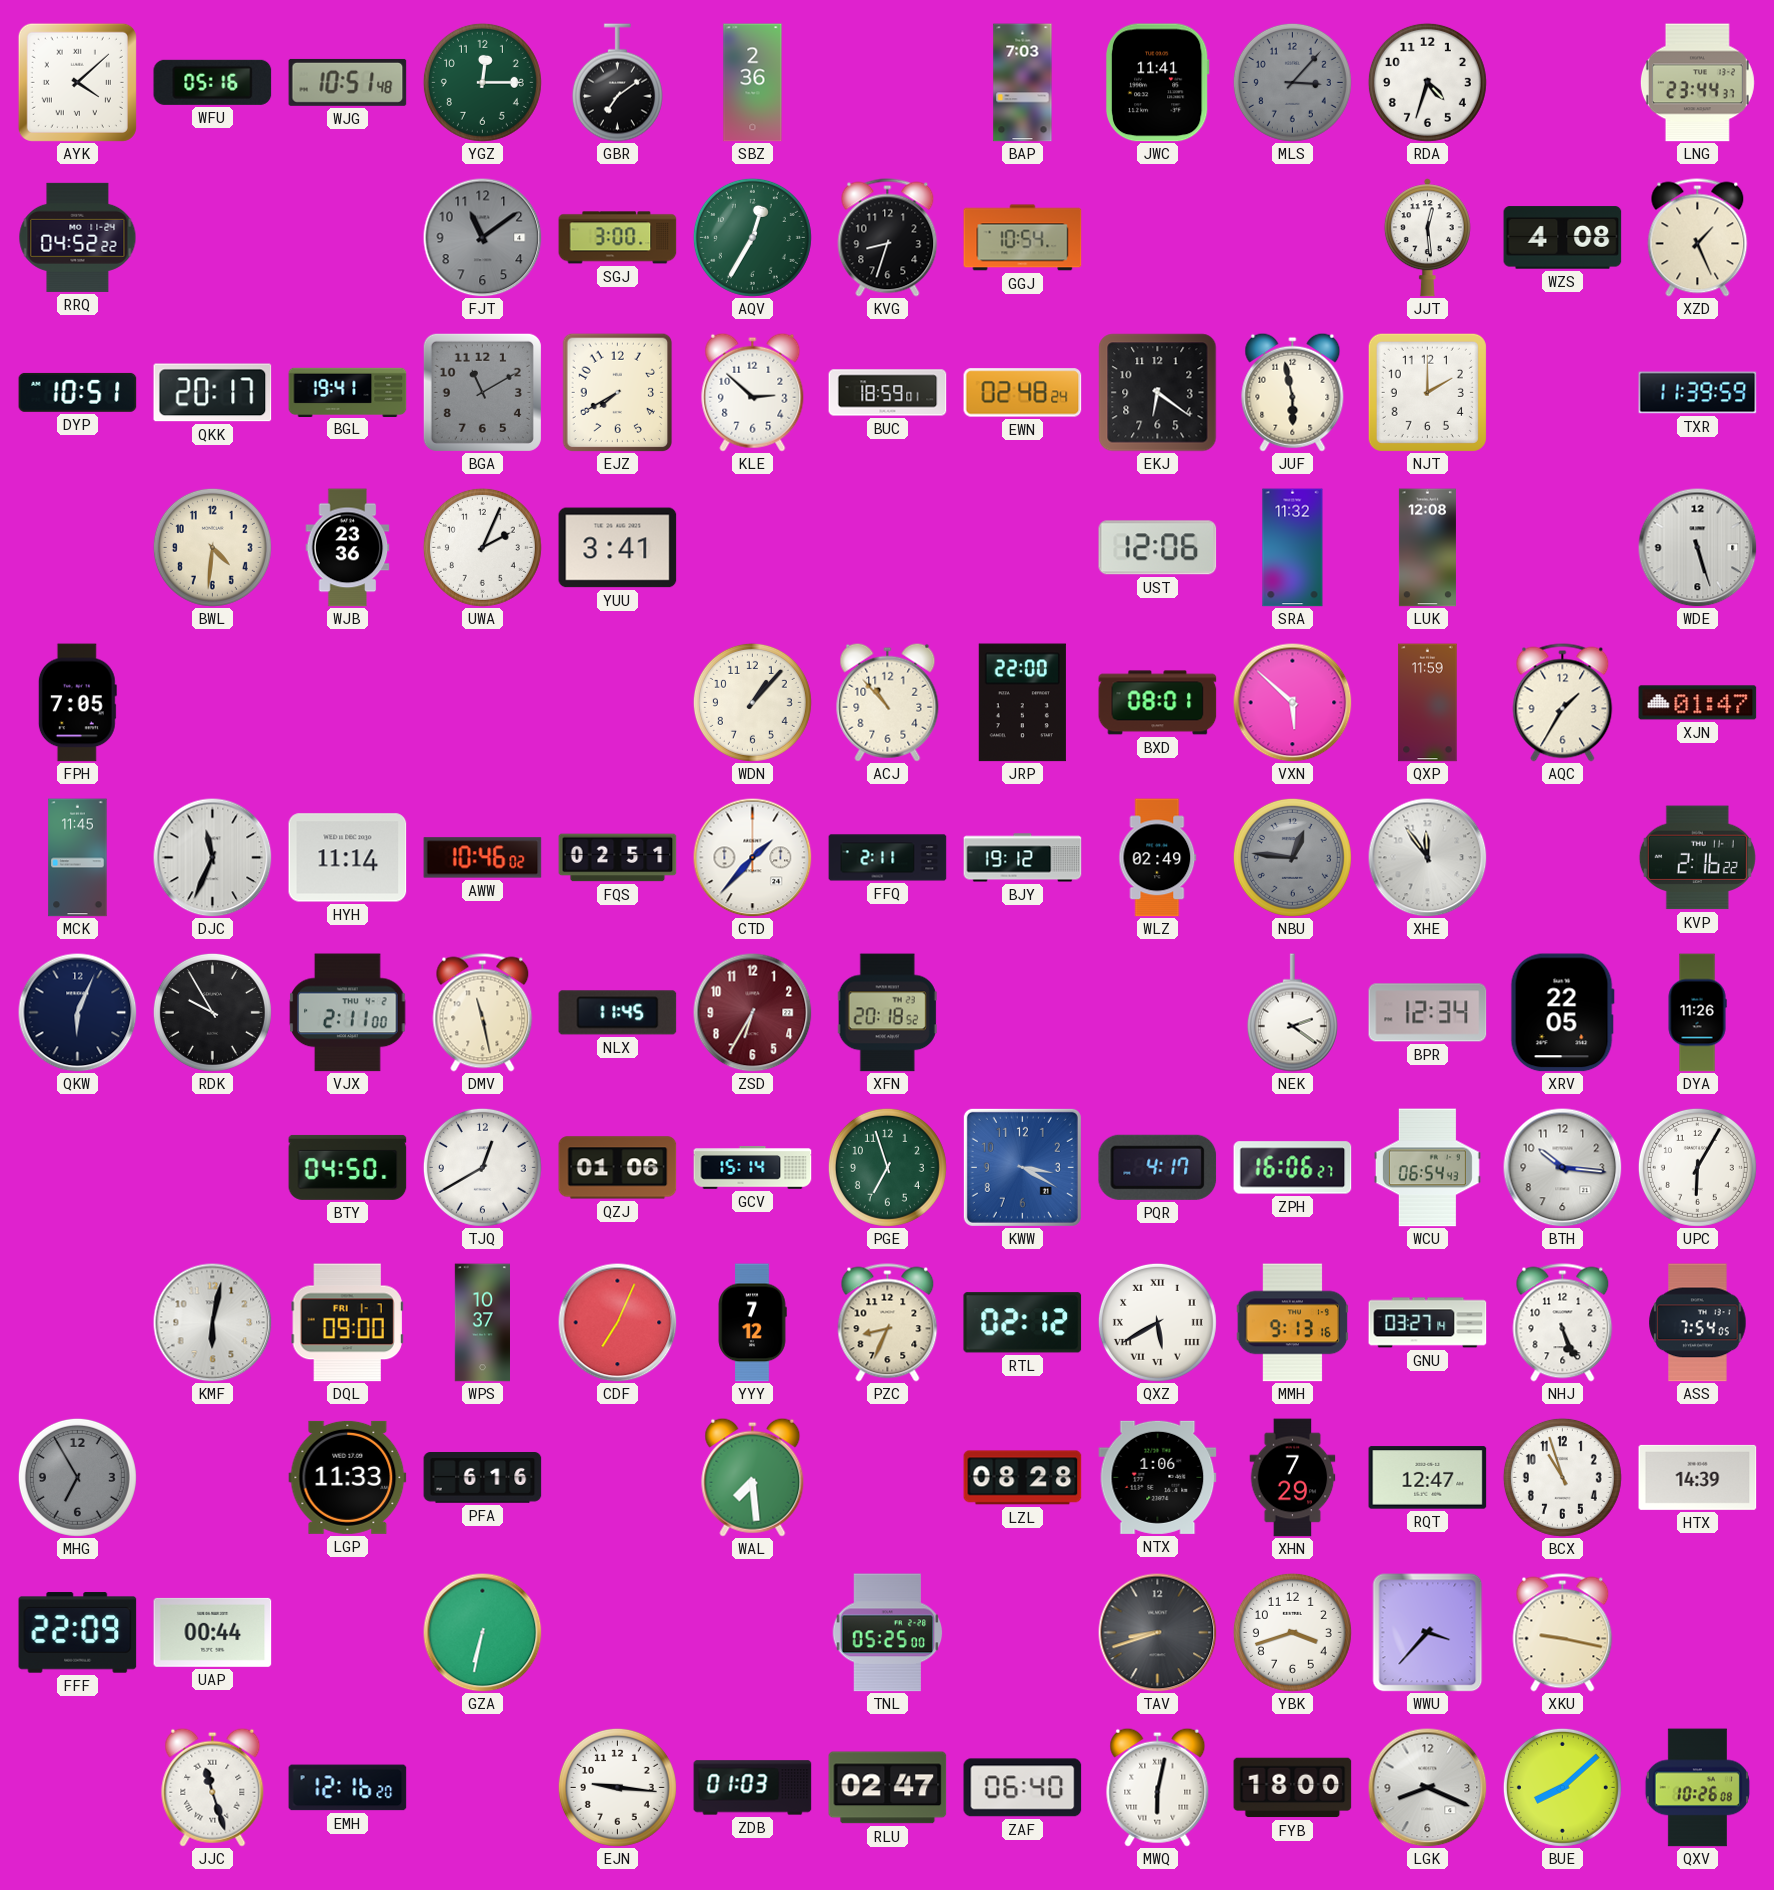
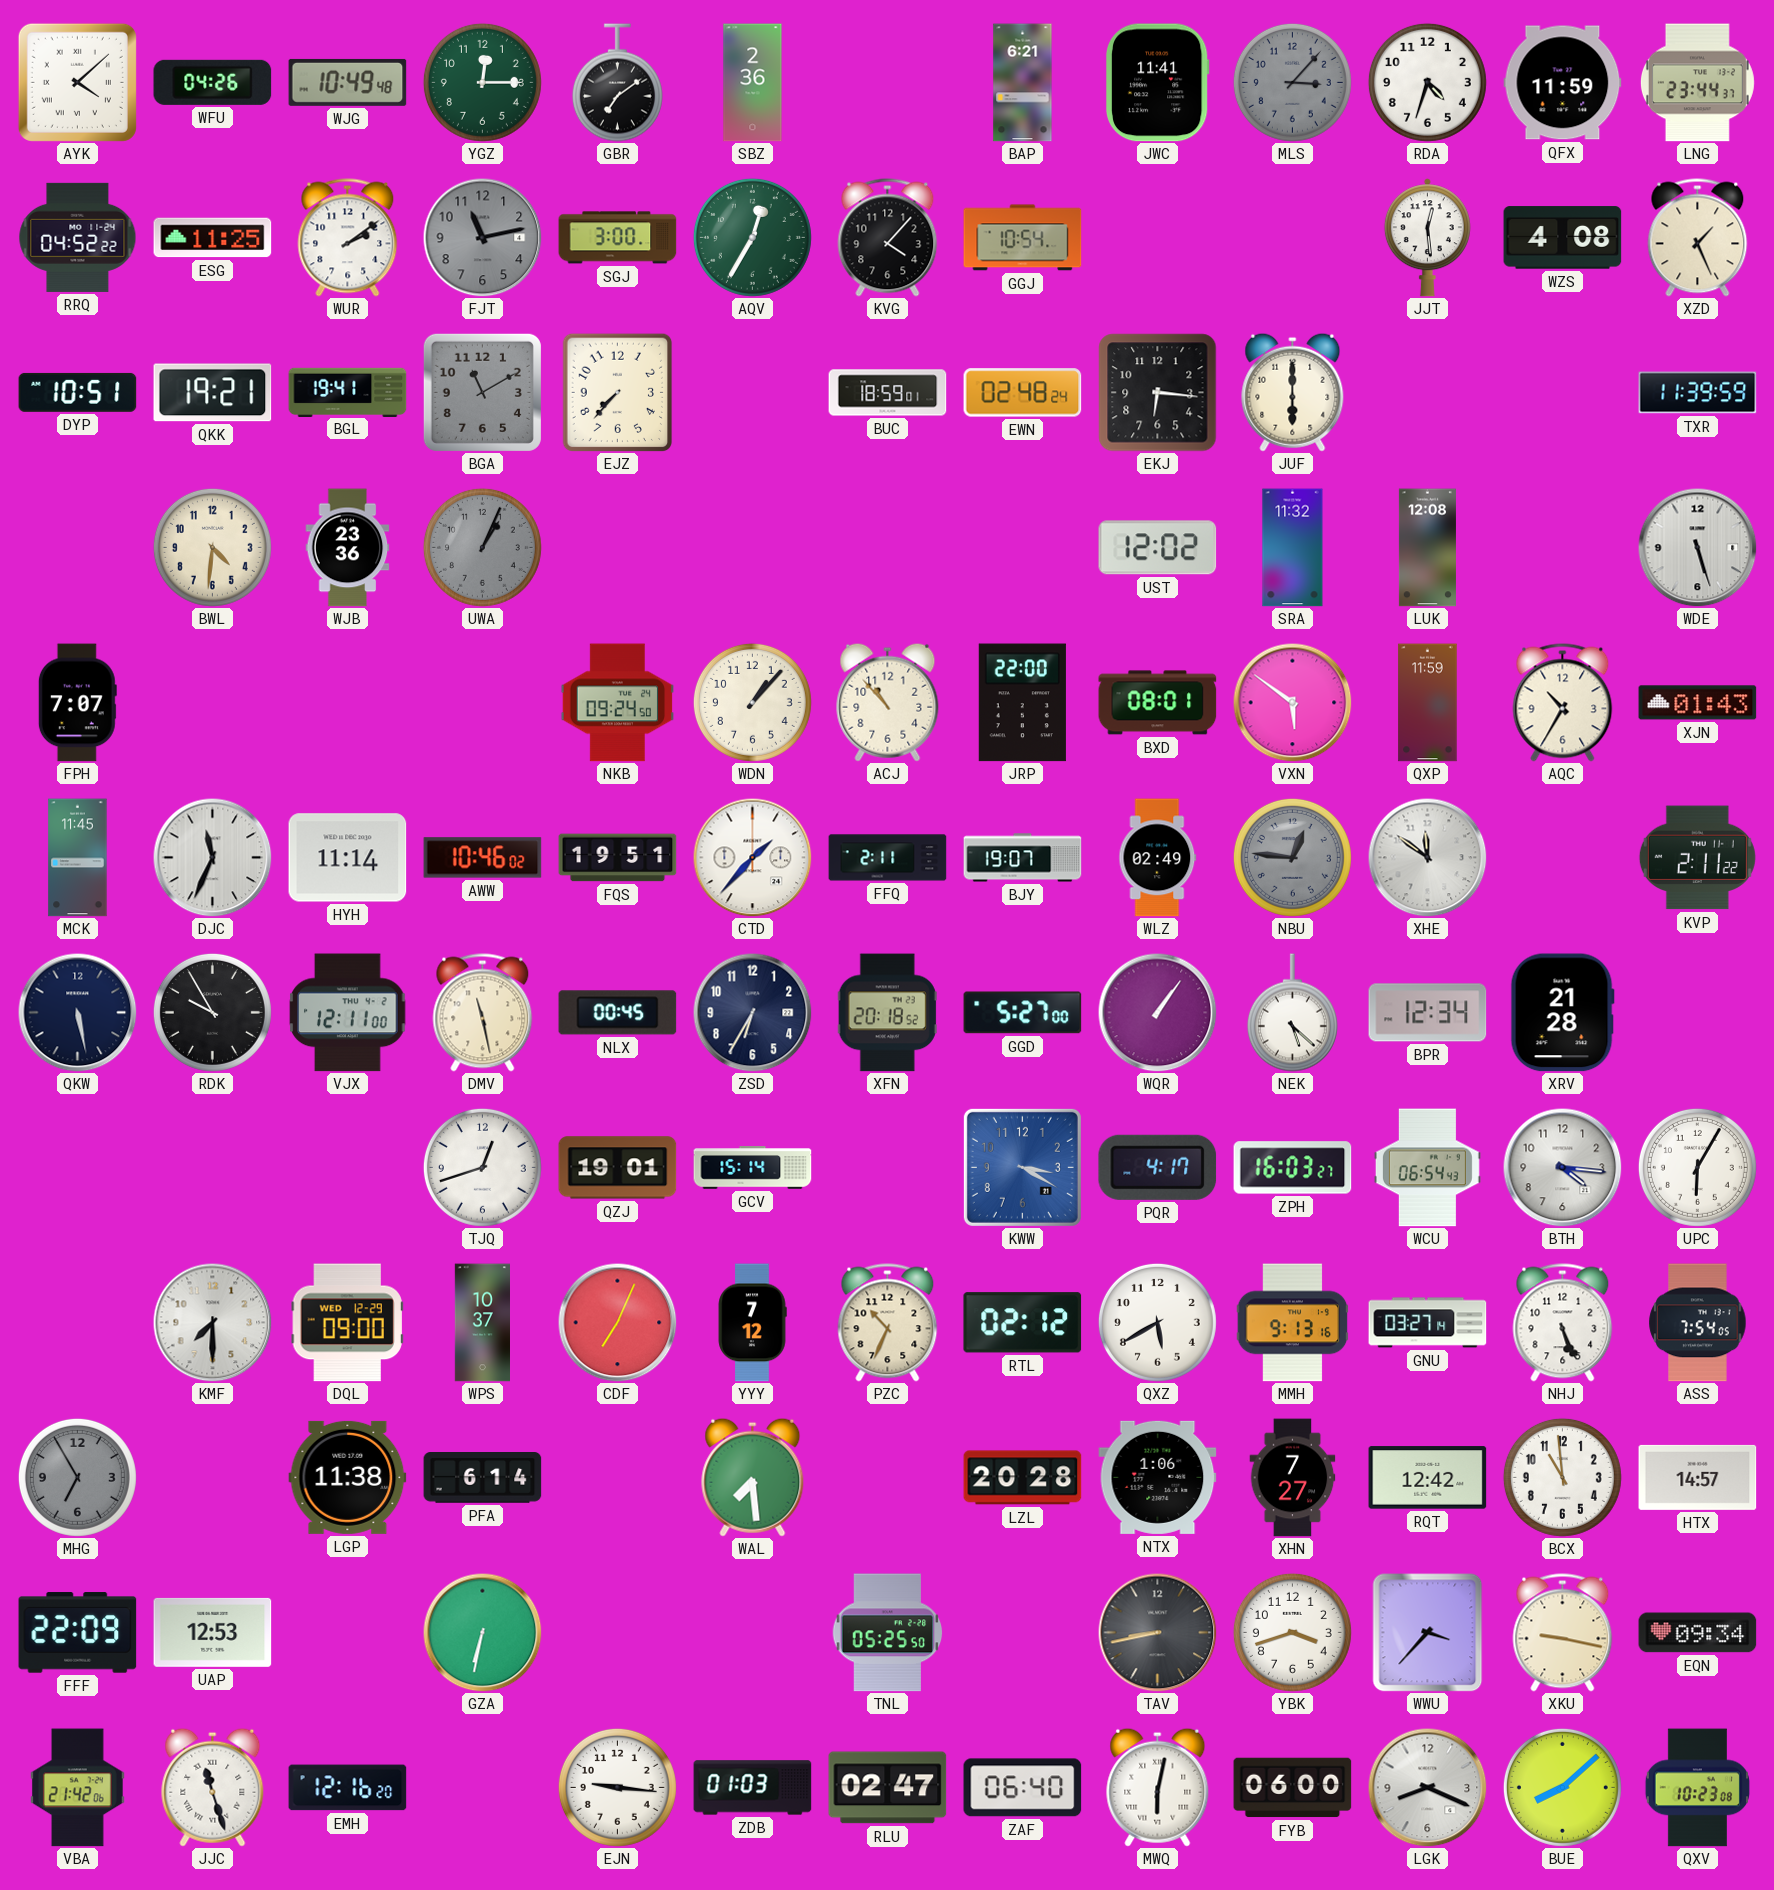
WFU: 05:16 -> 04:26
WJG: 10:51 -> 10:49
BAP: 7:03 -> 6:21
QFX: none -> 11:59
ESG: none -> 11:25
WUR: none -> 2:09
FJT: 11:09 -> 11:13
KVG: 8:33 -> 4:07
QKK: 20:17 -> 19:21
EJZ: 7:40 -> 7:37
KLE: 2:52 -> none
EKJ: 6:21 -> 6:16
JUF: 5:58 -> 6:00
NJT: 2:00 -> none
UWA: 2:04 -> 1:04
UWA dial: white -> grey
YUU: 3:41 -> none
UST: 12:06 -> 12:02
FPH: 7:05 -> 7:07
NKB: none -> 09:24
VXN: 5:52 -> 5:51
AQC: 1:35 -> 10:35
XJN: 01:47 -> 01:43
FQS: 02:51 -> 19:51
BJY: 19:12 -> 19:07
XHE: 11:54 -> 11:51
KVP: 2:16 -> 2:11
QKW: 6:04 -> 5:28
VJX: 2:11 -> 12:11
NLX: 11:45 -> 00:45
ZSD dial: burgundy -> navy
GGD: none -> 5:27
WQR: none -> 1:06
NEK: 2:21 -> 5:22
XRV: 22:05 -> 21:28
DYA: 11:26 -> none
BTY: 04:50 -> none
TJQ: 12:40 -> 12:42
QZJ: 01:06 -> 19:01
PGE: 6:57 -> none
ZPH: 16:06 -> 16:03
BTH: 10:16 -> 4:16
KMF: 6:02 -> 7:30
DQL date: FRI 1-7 -> WED 12-29
PZC: 8:34 -> 10:34
QXZ numerals: Roman -> Arabic
LGP: 11:33 -> 11:38
PFA: 6:16 -> 6:14
LZL: 08:28 -> 20:28
XHN: 7:29 -> 7:27
RQT: 12:47 -> 12:42
BCX: 10:57 -> 10:59
HTX: 14:39 -> 14:57
UAP: 00:44 -> 12:53
TNL: 05:25:00 -> 05:25:50
TAV: 8:42 -> 8:43
EQN: none -> 09:34
VBA: none -> 21:42
FYB: 18:00 -> 06:00
QXV: 10:26 -> 10:23
